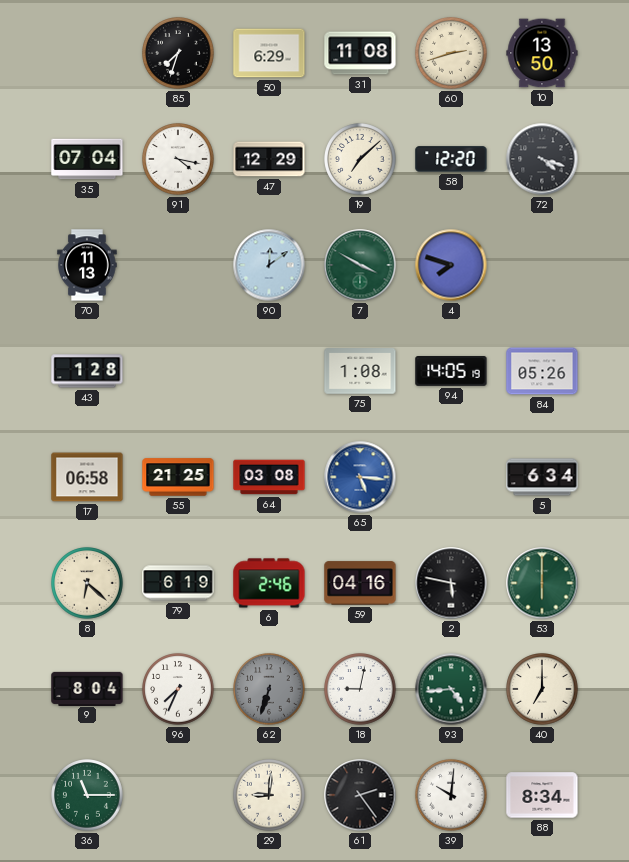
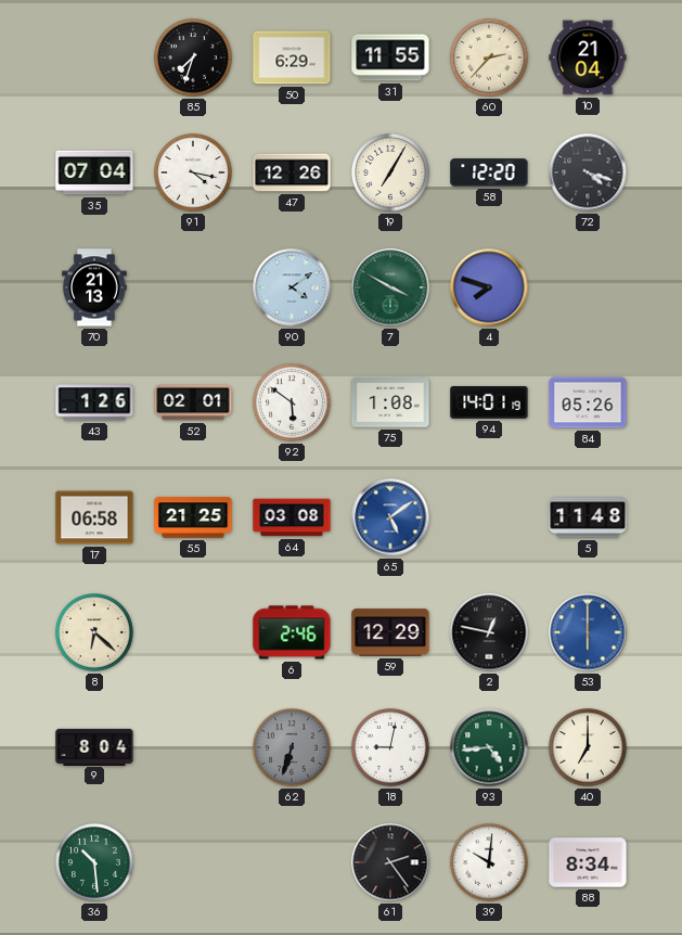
31: 11:08 -> 11:55
60: 2:42 -> 2:37
10: 13:50 -> 21:04
47: 12:29 -> 12:26
19: 7:08 -> 7:05
70: 11:13 -> 21:13
90: 12:09 -> 4:09
43: 1:28 -> 1:26
52: none -> 02:01
92: none -> 5:51
94: 14:05 -> 14:01
65: 5:16 -> 5:09
5: 6:34 -> 11:48
79: 6:19 -> none
59: 04:16 -> 12:29
2: 5:47 -> 12:47
53 dial: green -> blue
96: 7:34 -> none
36: 11:15 -> 10:29
29: 9:01 -> none
